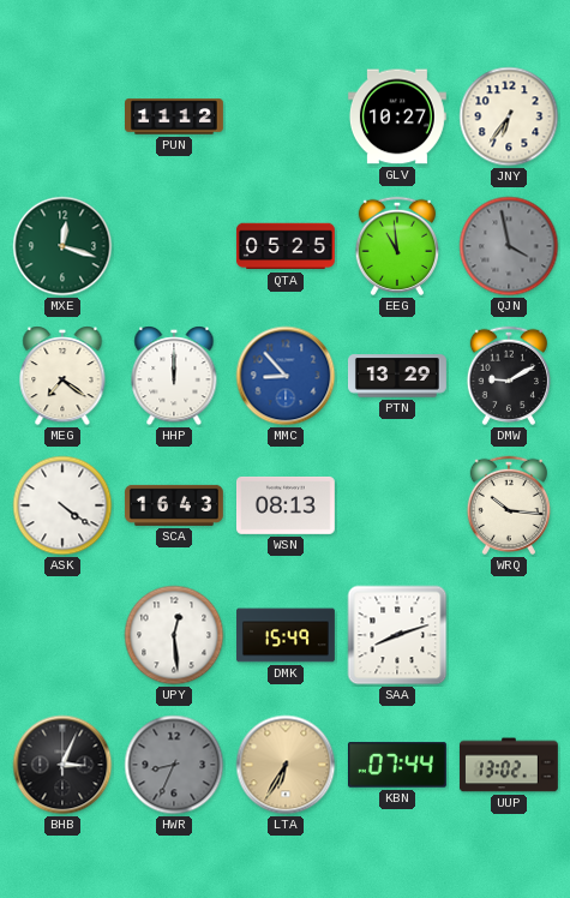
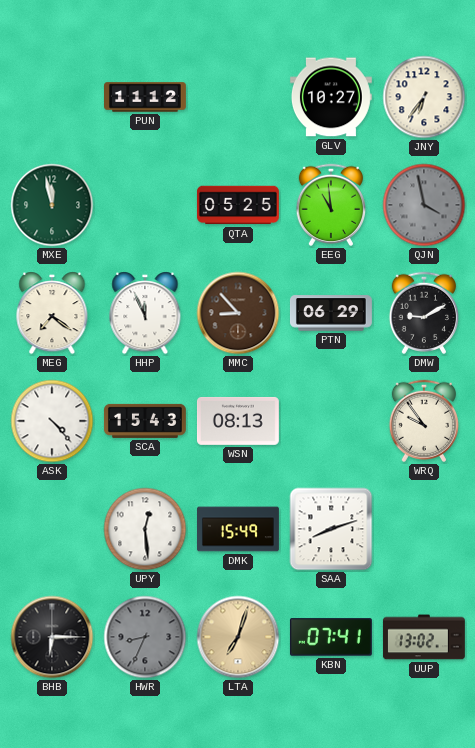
MXE: 12:18 -> 11:58
HHP: 12:00 -> 11:56
MMC dial: blue -> brown
PTN: 13:29 -> 06:29
ASK: 4:21 -> 4:23
SCA: 16:43 -> 15:43
WRQ: 10:16 -> 9:54
BHB: 3:04 -> 6:15
LTA: 6:35 -> 7:03
KBN: 07:44 -> 07:41
